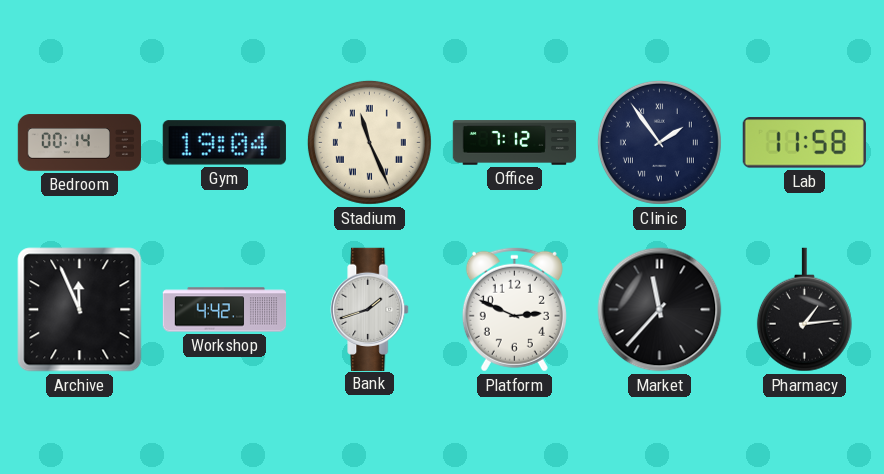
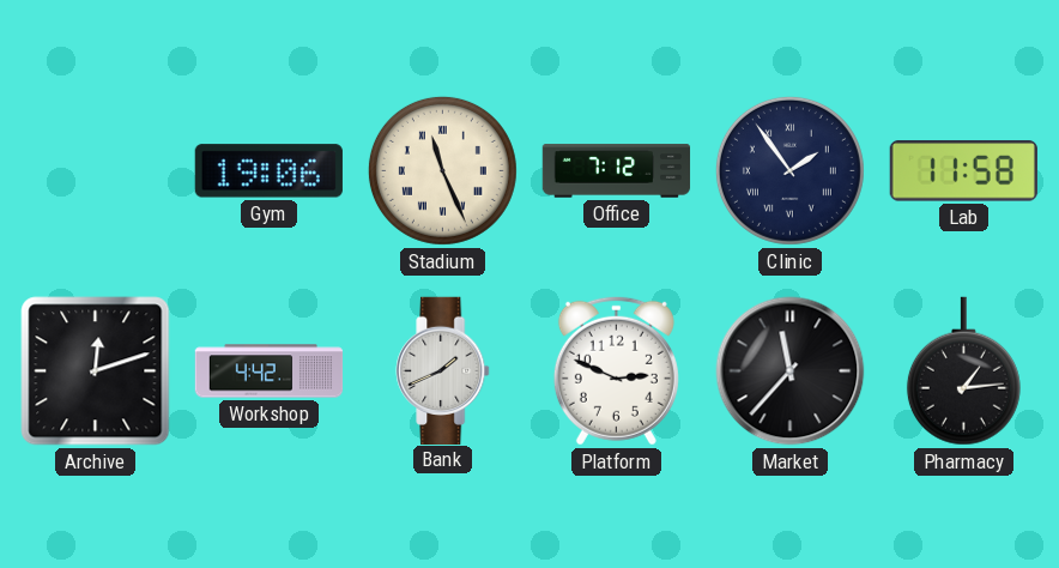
Bedroom: 00:14 -> none
Gym: 19:04 -> 19:06
Archive: 11:56 -> 12:12
Bank: 1:42 -> 1:41
